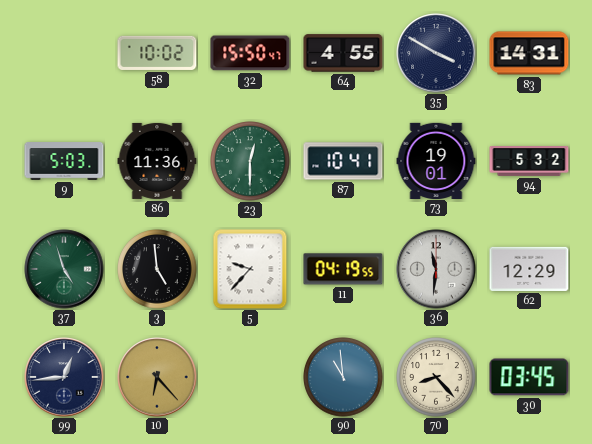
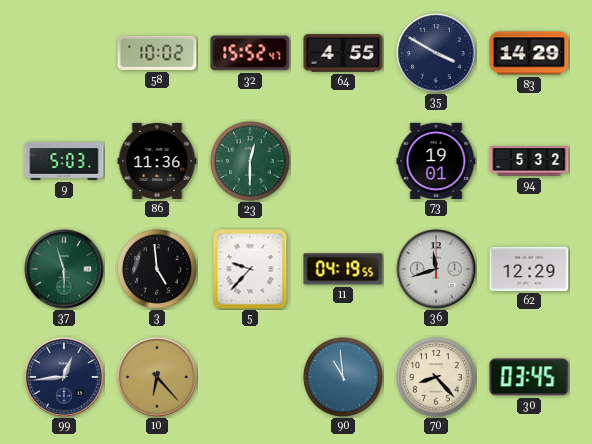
32: 15:50 -> 15:52
83: 14:31 -> 14:29
87: 10:41 -> none
37: 4:57 -> 5:57
36: 11:31 -> 11:42
